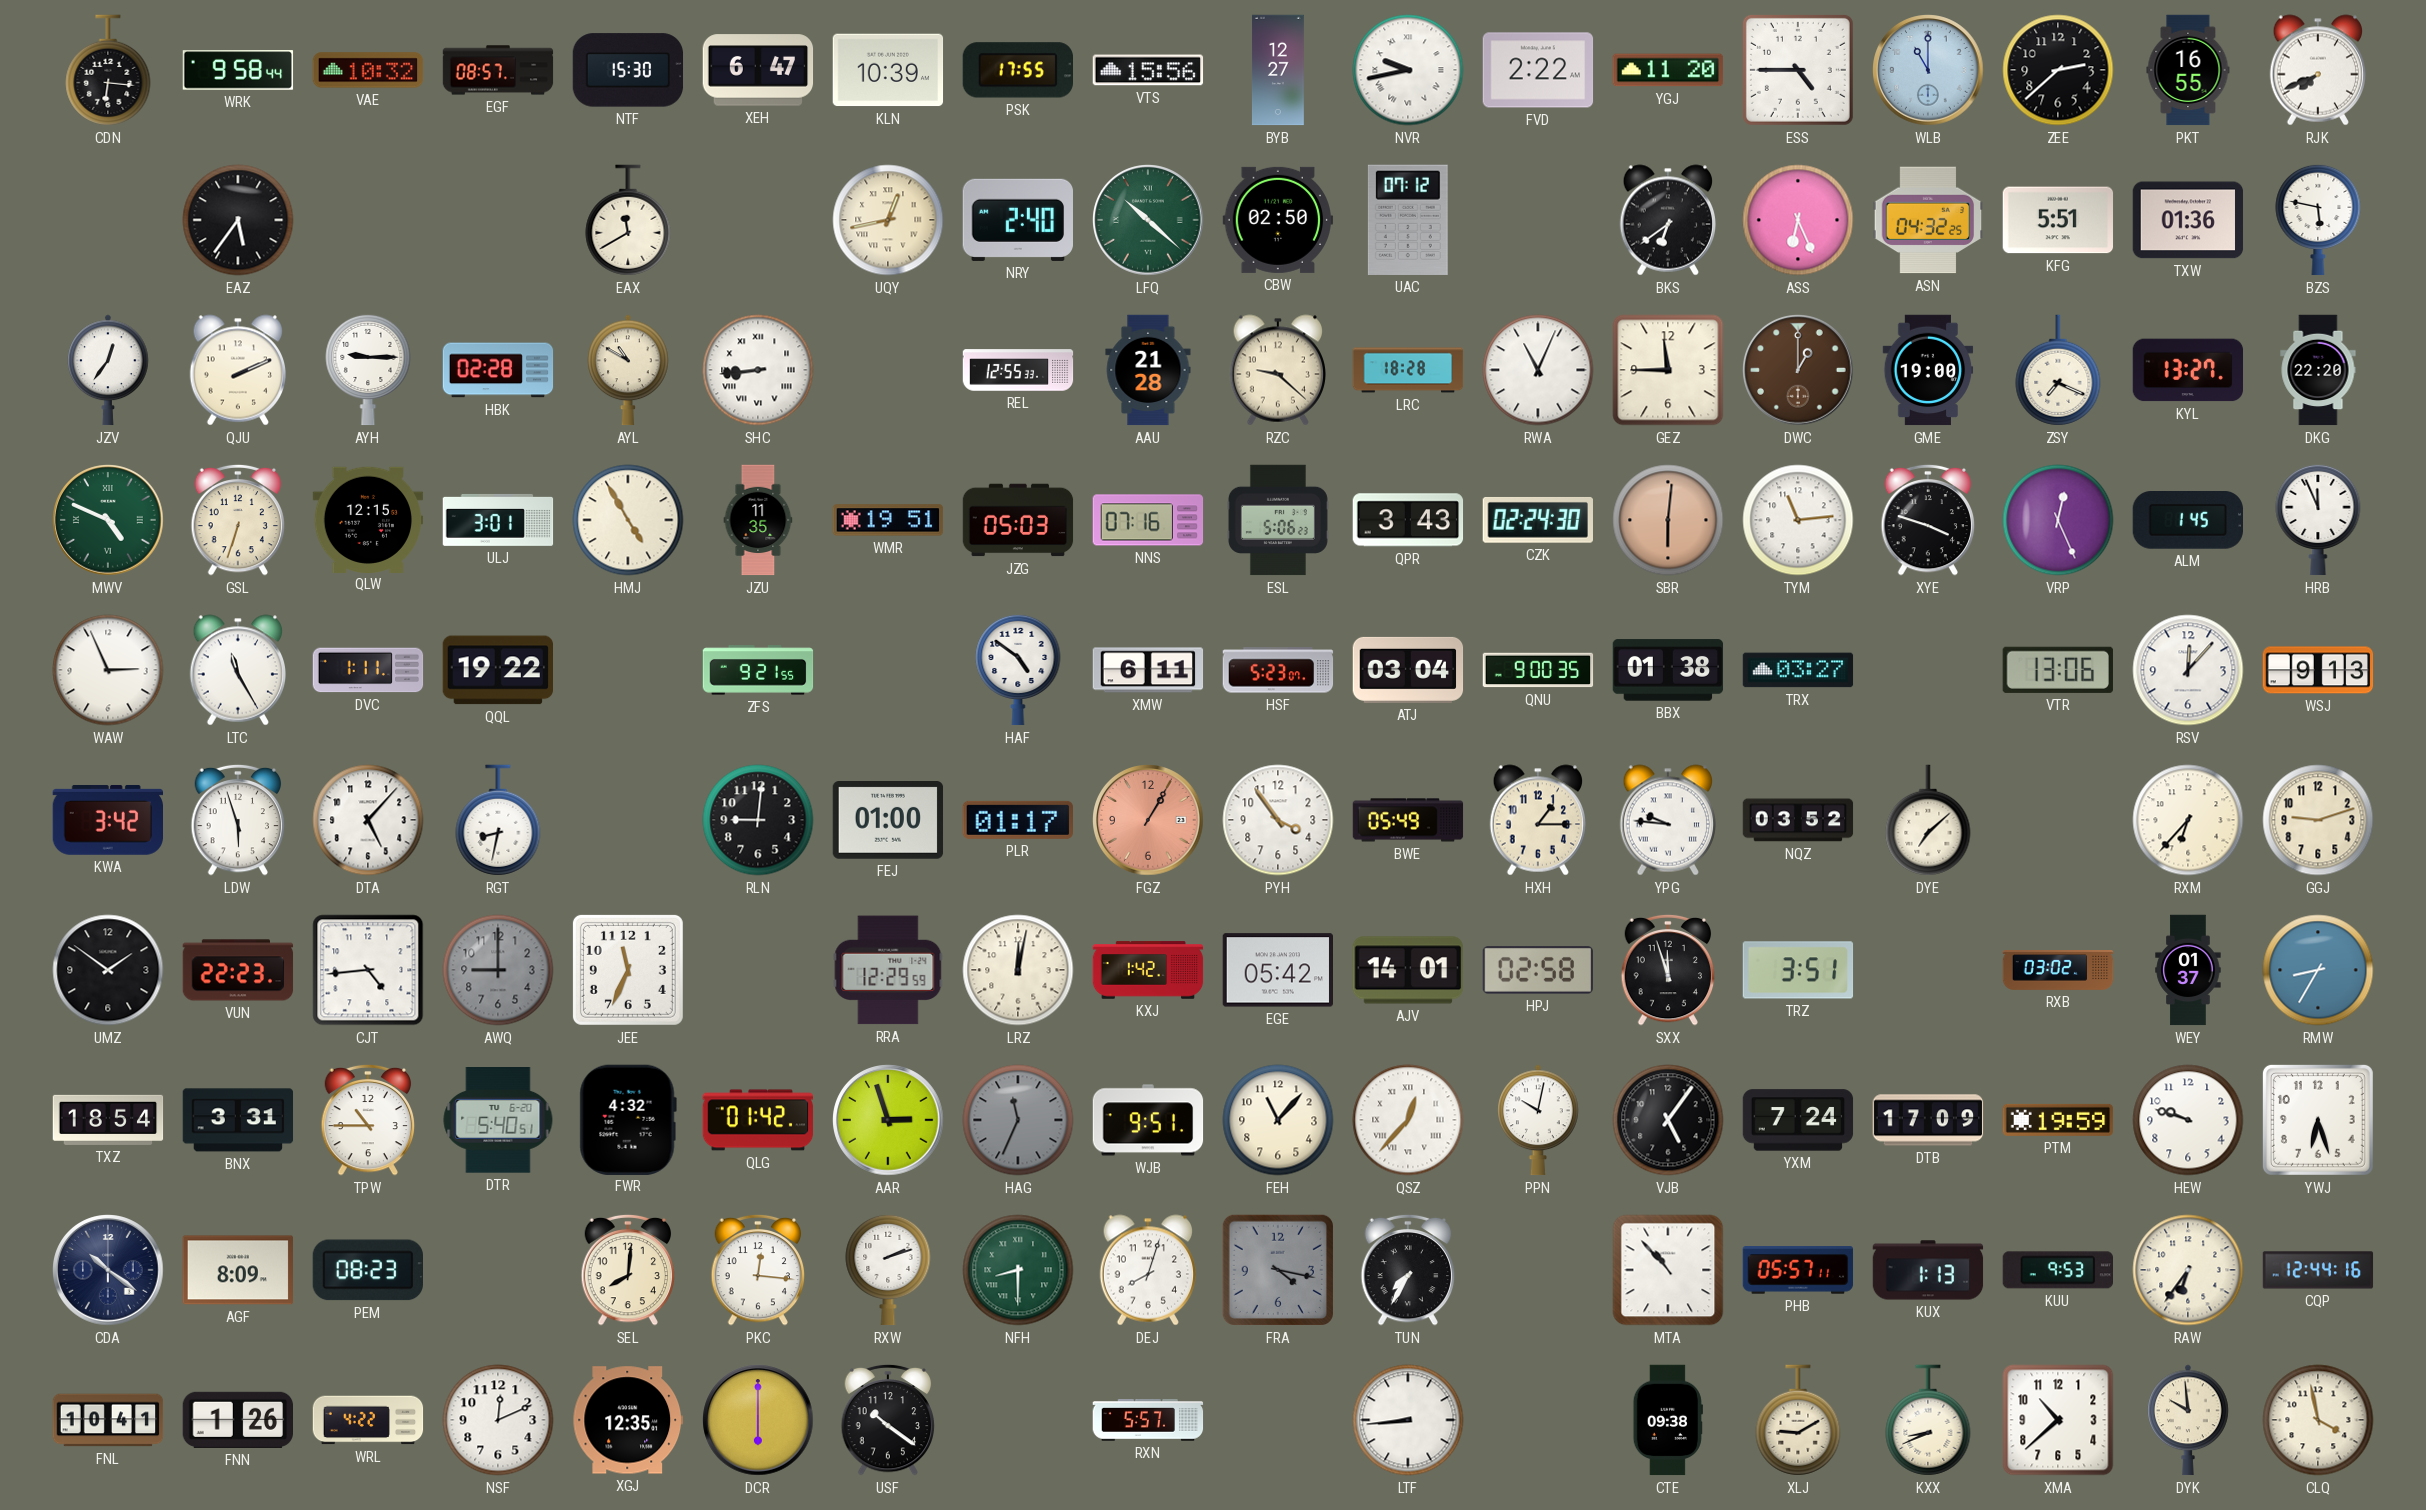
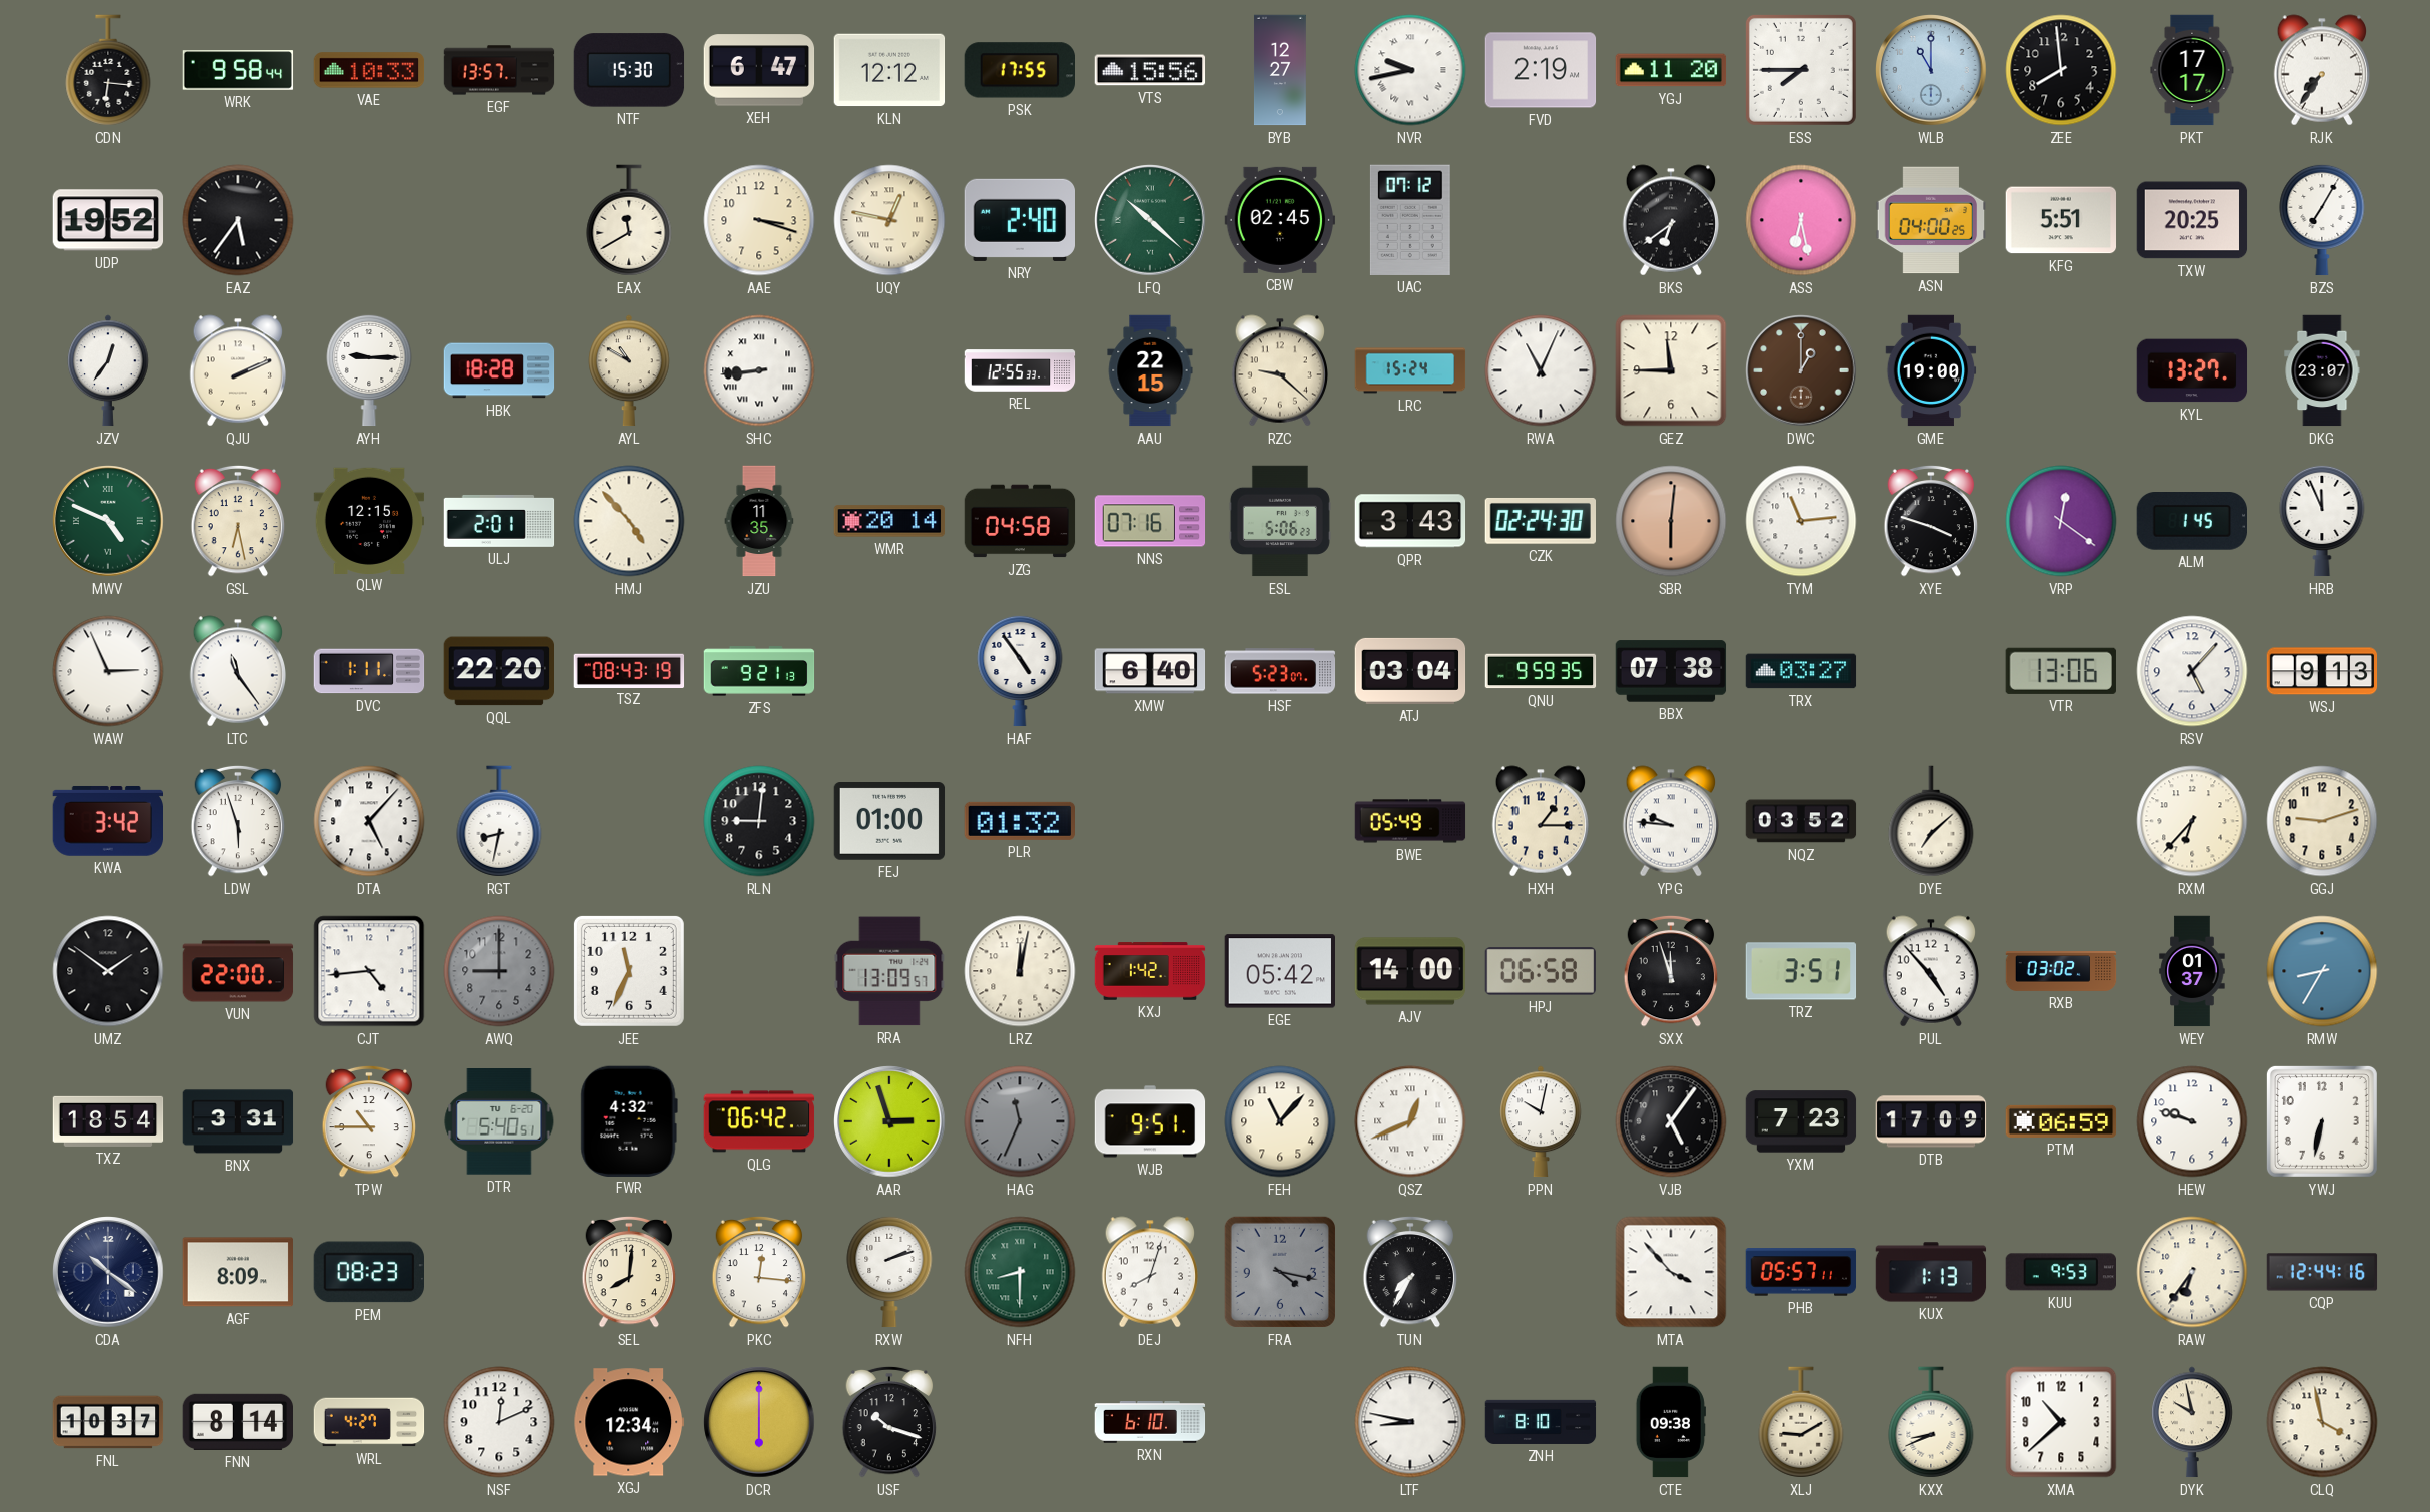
VAE: 10:32 -> 10:33
EGF: 08:57 -> 13:57
KLN: 10:39 -> 12:12
FVD: 2:22 -> 2:19
ESS: 4:45 -> 7:45
ZEE: 2:38 -> 7:59
PKT: 16:55 -> 17:17
RJK: 7:41 -> 7:36
UDP: none -> 19:52
AAE: none -> 3:18
UQY: 12:43 -> 12:47
CBW: 02:50 -> 02:45
ASS: 6:26 -> 6:28
ASN: 04:32 -> 04:00
TXW: 01:36 -> 20:25
BZS: 5:47 -> 7:05
HBK: 02:28 -> 18:28
AAU: 21:28 -> 22:15
LRC: 18:28 -> 15:24
ZSY: 7:19 -> none
DKG: 22:20 -> 23:07
GSL: 6:33 -> 6:28
ULJ: 3:01 -> 2:01
HMJ: 4:55 -> 4:53
WMR: 19:51 -> 20:14
JZG: 05:03 -> 04:58
VRP: 12:26 -> 12:21
LTC: 11:25 -> 11:24
QQL: 19:22 -> 22:20
TSZ: none -> 08:43
ZFS: 9:21:55 -> 9:21:13
HAF: 4:51 -> 4:54
XMW: 6:11 -> 6:40
QNU: 9:00 -> 9:59
BBX: 01:38 -> 07:38
RSV: 12:07 -> 5:07
PLR: 01:17 -> 01:32
FGZ: 1:05 -> none
PYH: 3:54 -> none
VUN: 22:23 -> 22:00
RRA: 12:29 -> 13:09
AJV: 14:01 -> 14:00
HPJ: 02:58 -> 06:58
PUL: none -> 4:53
QLG: 01:42 -> 06:42
QSZ: 12:37 -> 12:41
YXM: 7:24 -> 7:23
PTM: 19:59 -> 06:59
YWJ: 6:27 -> 6:32
MTA: 10:53 -> 3:53
FNL: 10:41 -> 10:37
FNN: 1:26 -> 8:14
WRL: 4:22 -> 4:27
XGJ: 12:35 -> 12:34
USF: 10:21 -> 10:18
RXN: 5:57 -> 6:10
LTF: 8:44 -> 8:47
ZNH: none -> 8:10
DYK: 9:59 -> 9:58
